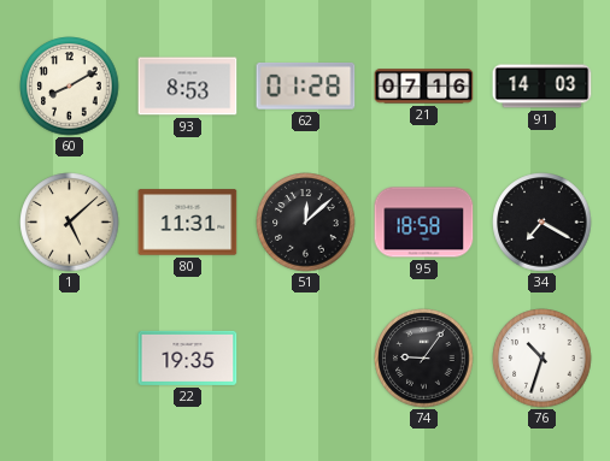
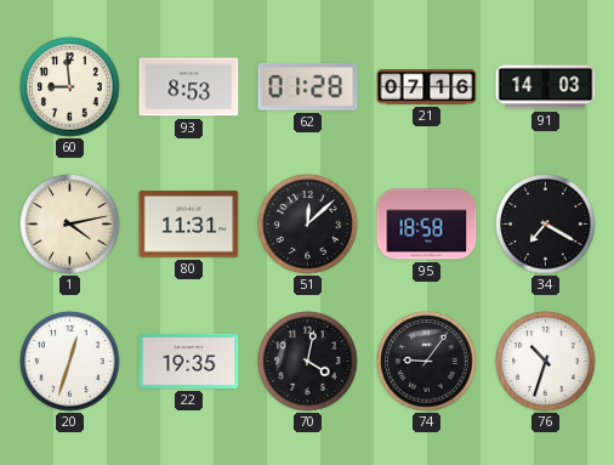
60: 8:10 -> 8:59
1: 5:08 -> 4:13
20: none -> 12:33
70: none -> 4:02
